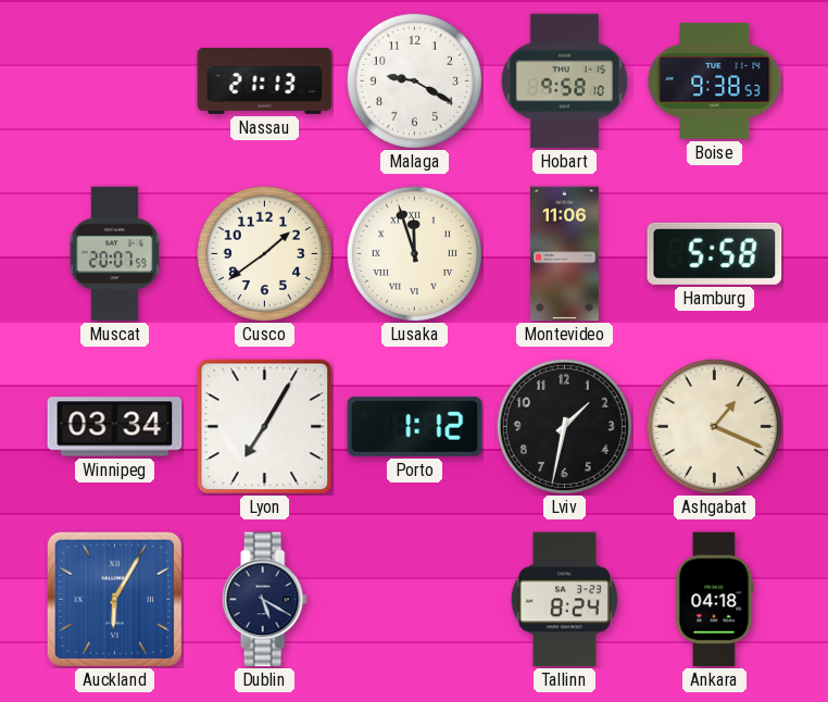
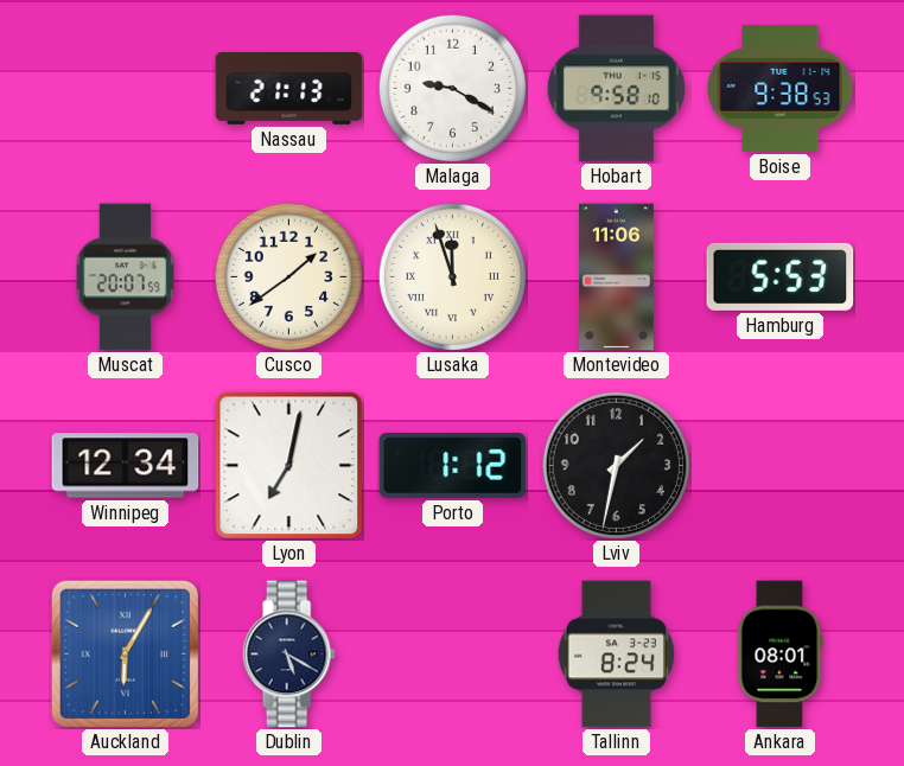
Hamburg: 5:58 -> 5:53
Winnipeg: 03:34 -> 12:34
Lyon: 7:05 -> 7:02
Ashgabat: 1:19 -> none
Ankara: 04:18 -> 08:01
